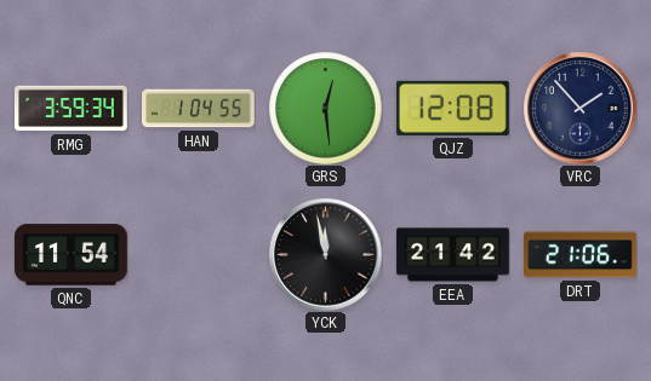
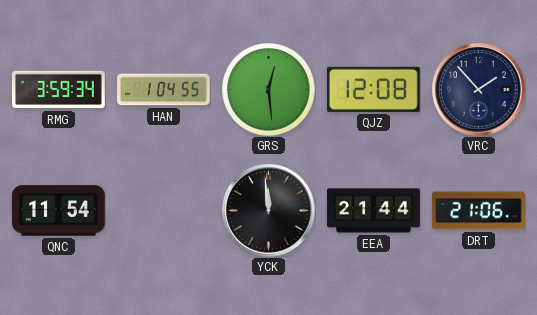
YCK: 11:58 -> 11:59
EEA: 21:42 -> 21:44
